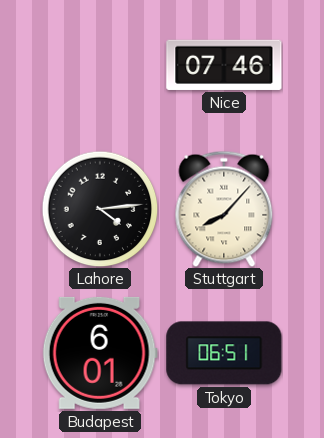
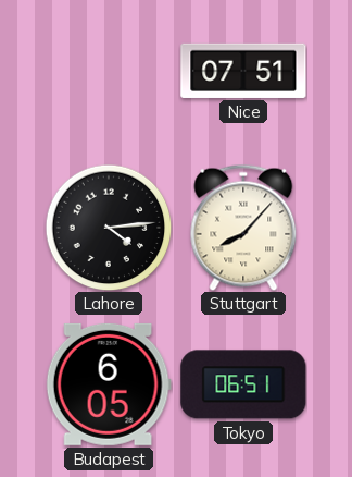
Nice: 07:46 -> 07:51
Budapest: 6:01 -> 6:05
